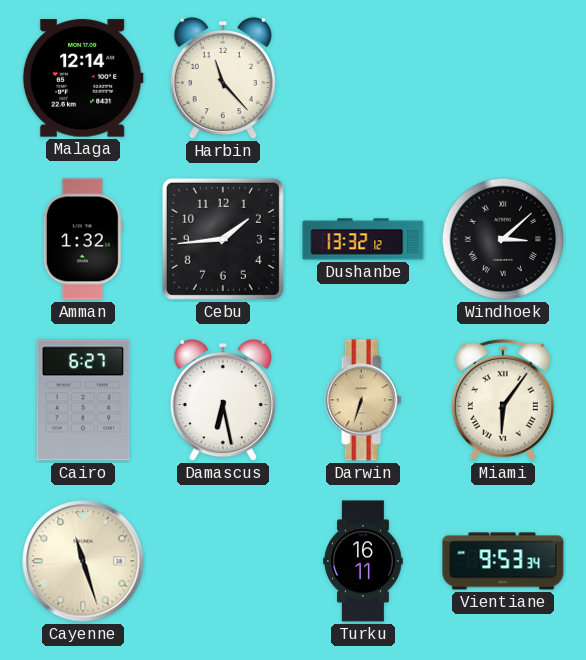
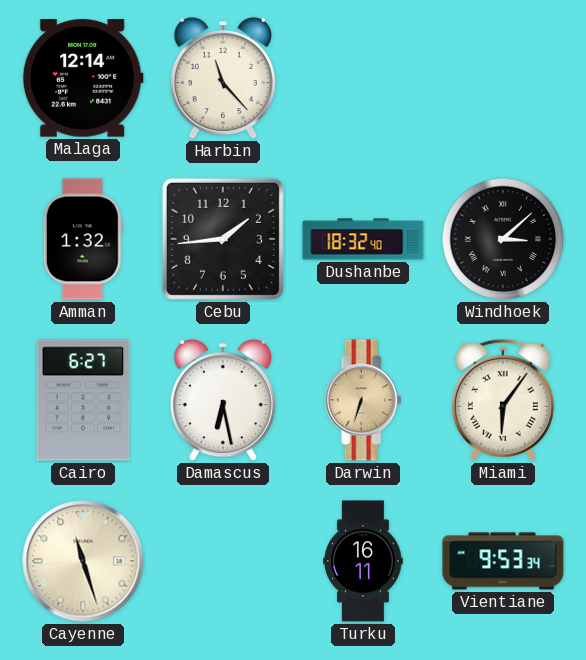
Dushanbe: 13:32 -> 18:32
